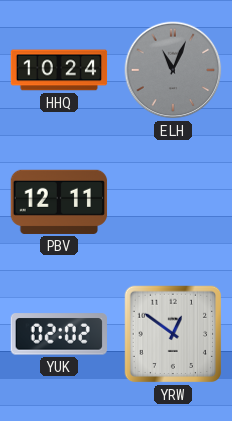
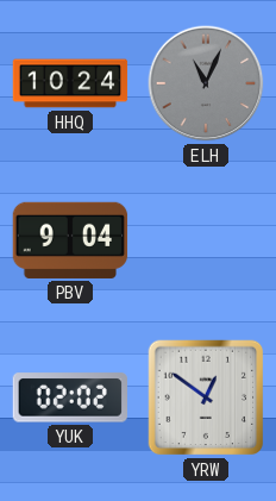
PBV: 12:11 -> 9:04
